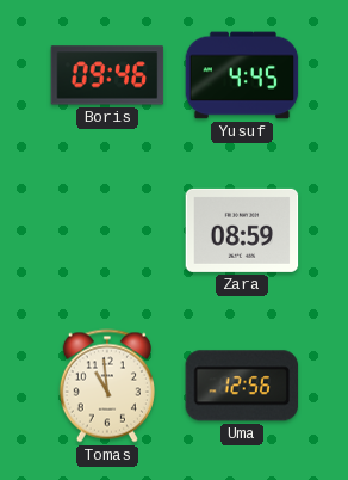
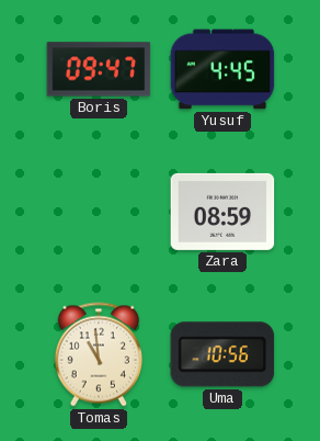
Boris: 09:46 -> 09:47
Uma: 12:56 -> 10:56
